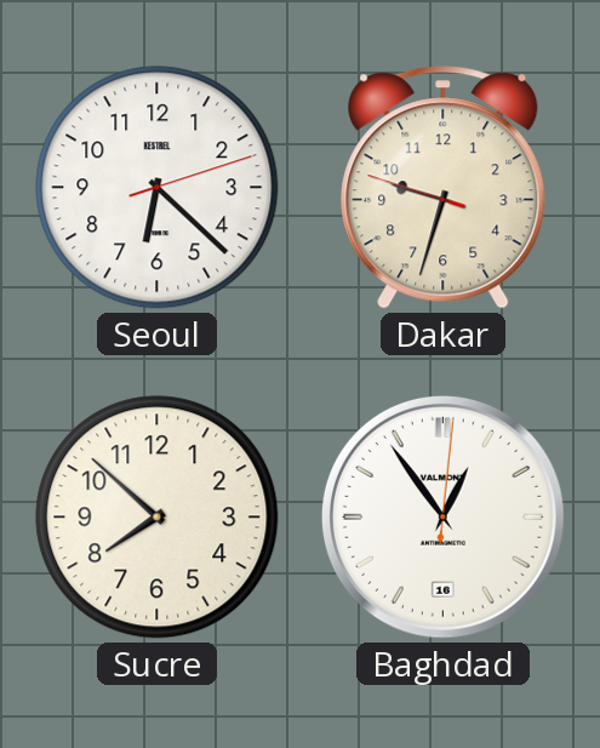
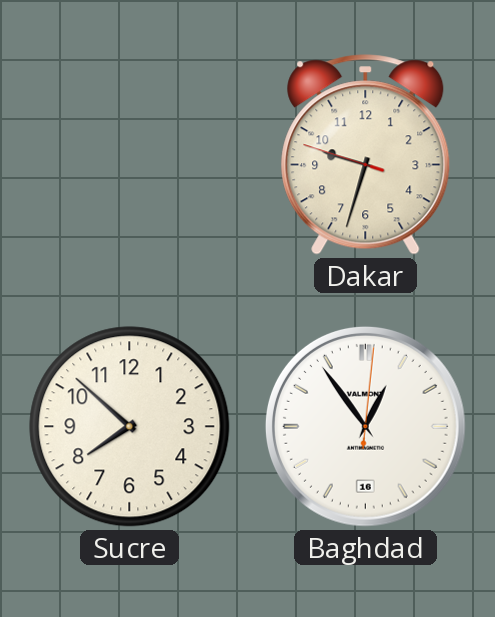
Seoul: 6:22 -> none
